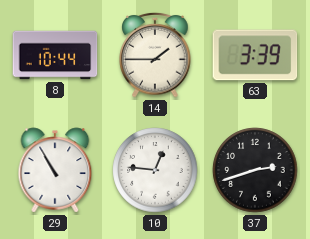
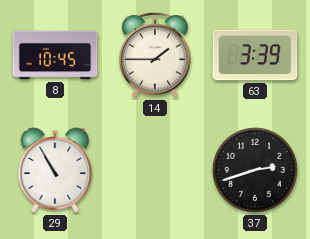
8: 10:44 -> 10:45
10: 12:46 -> none
